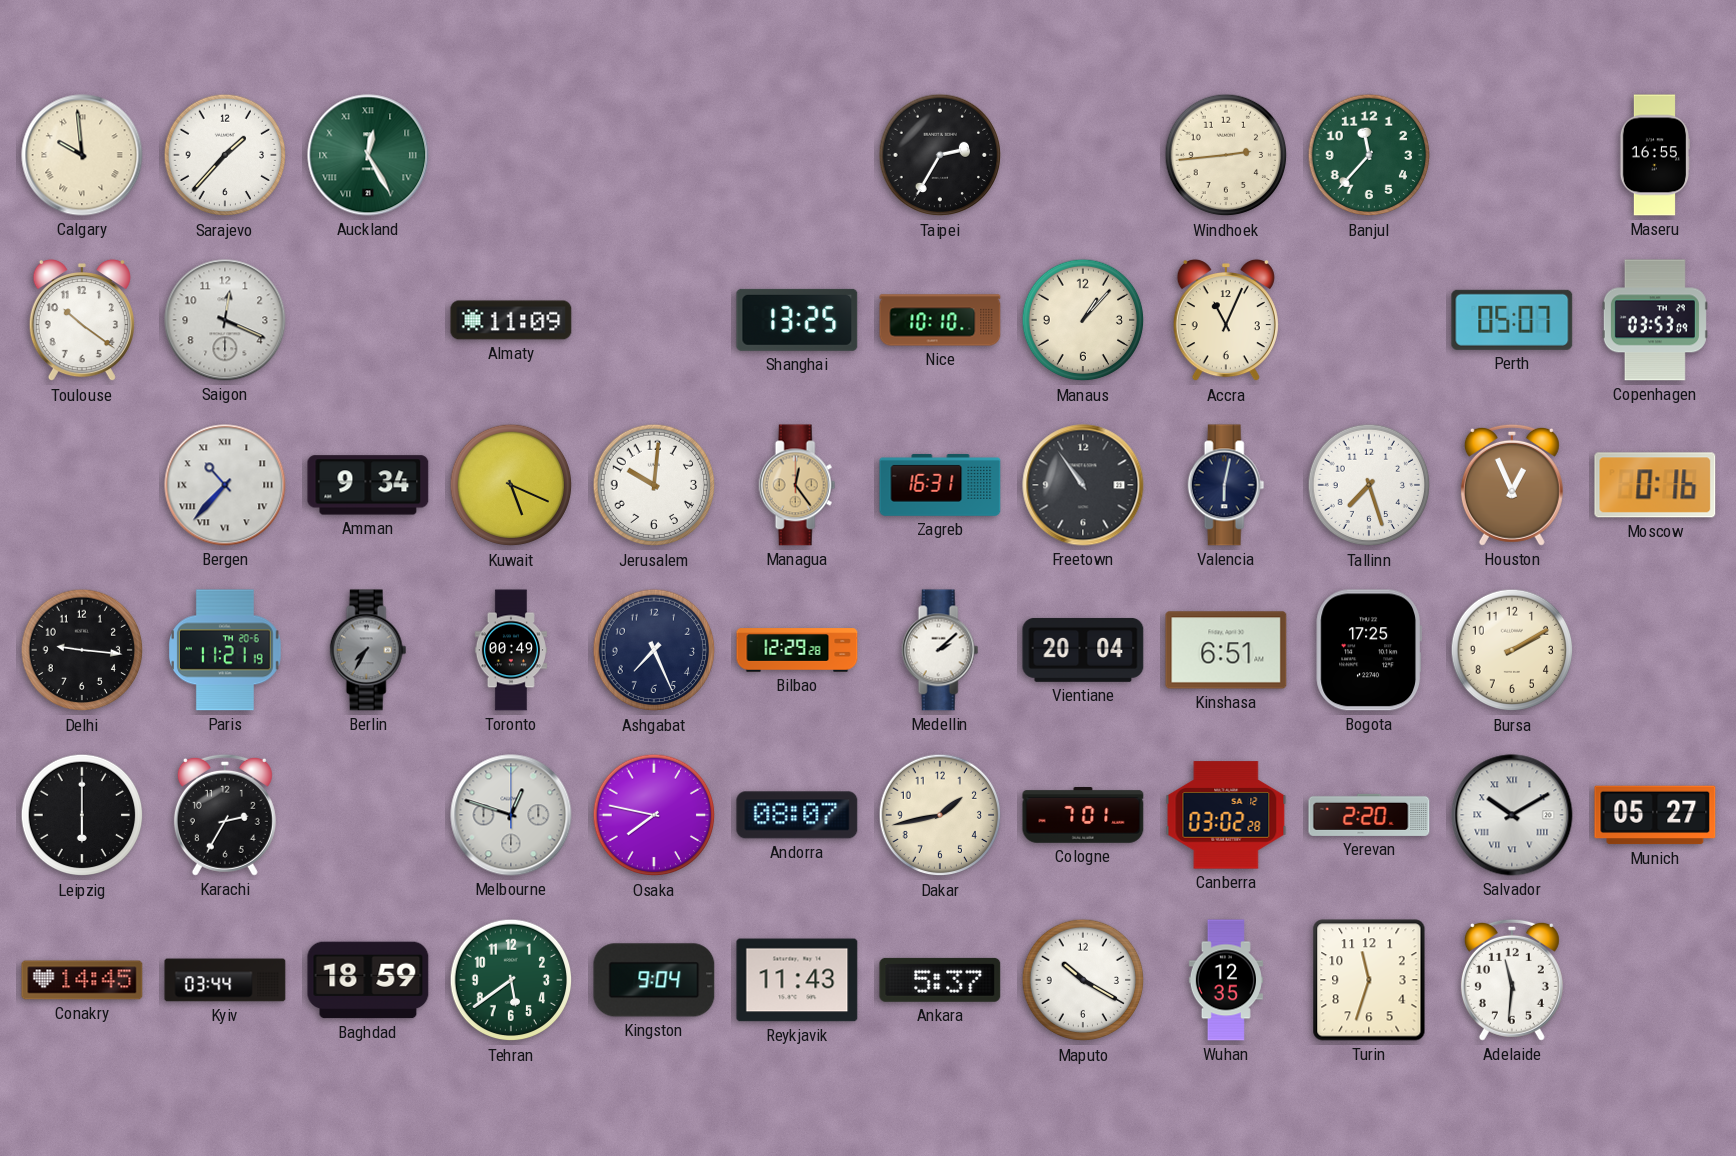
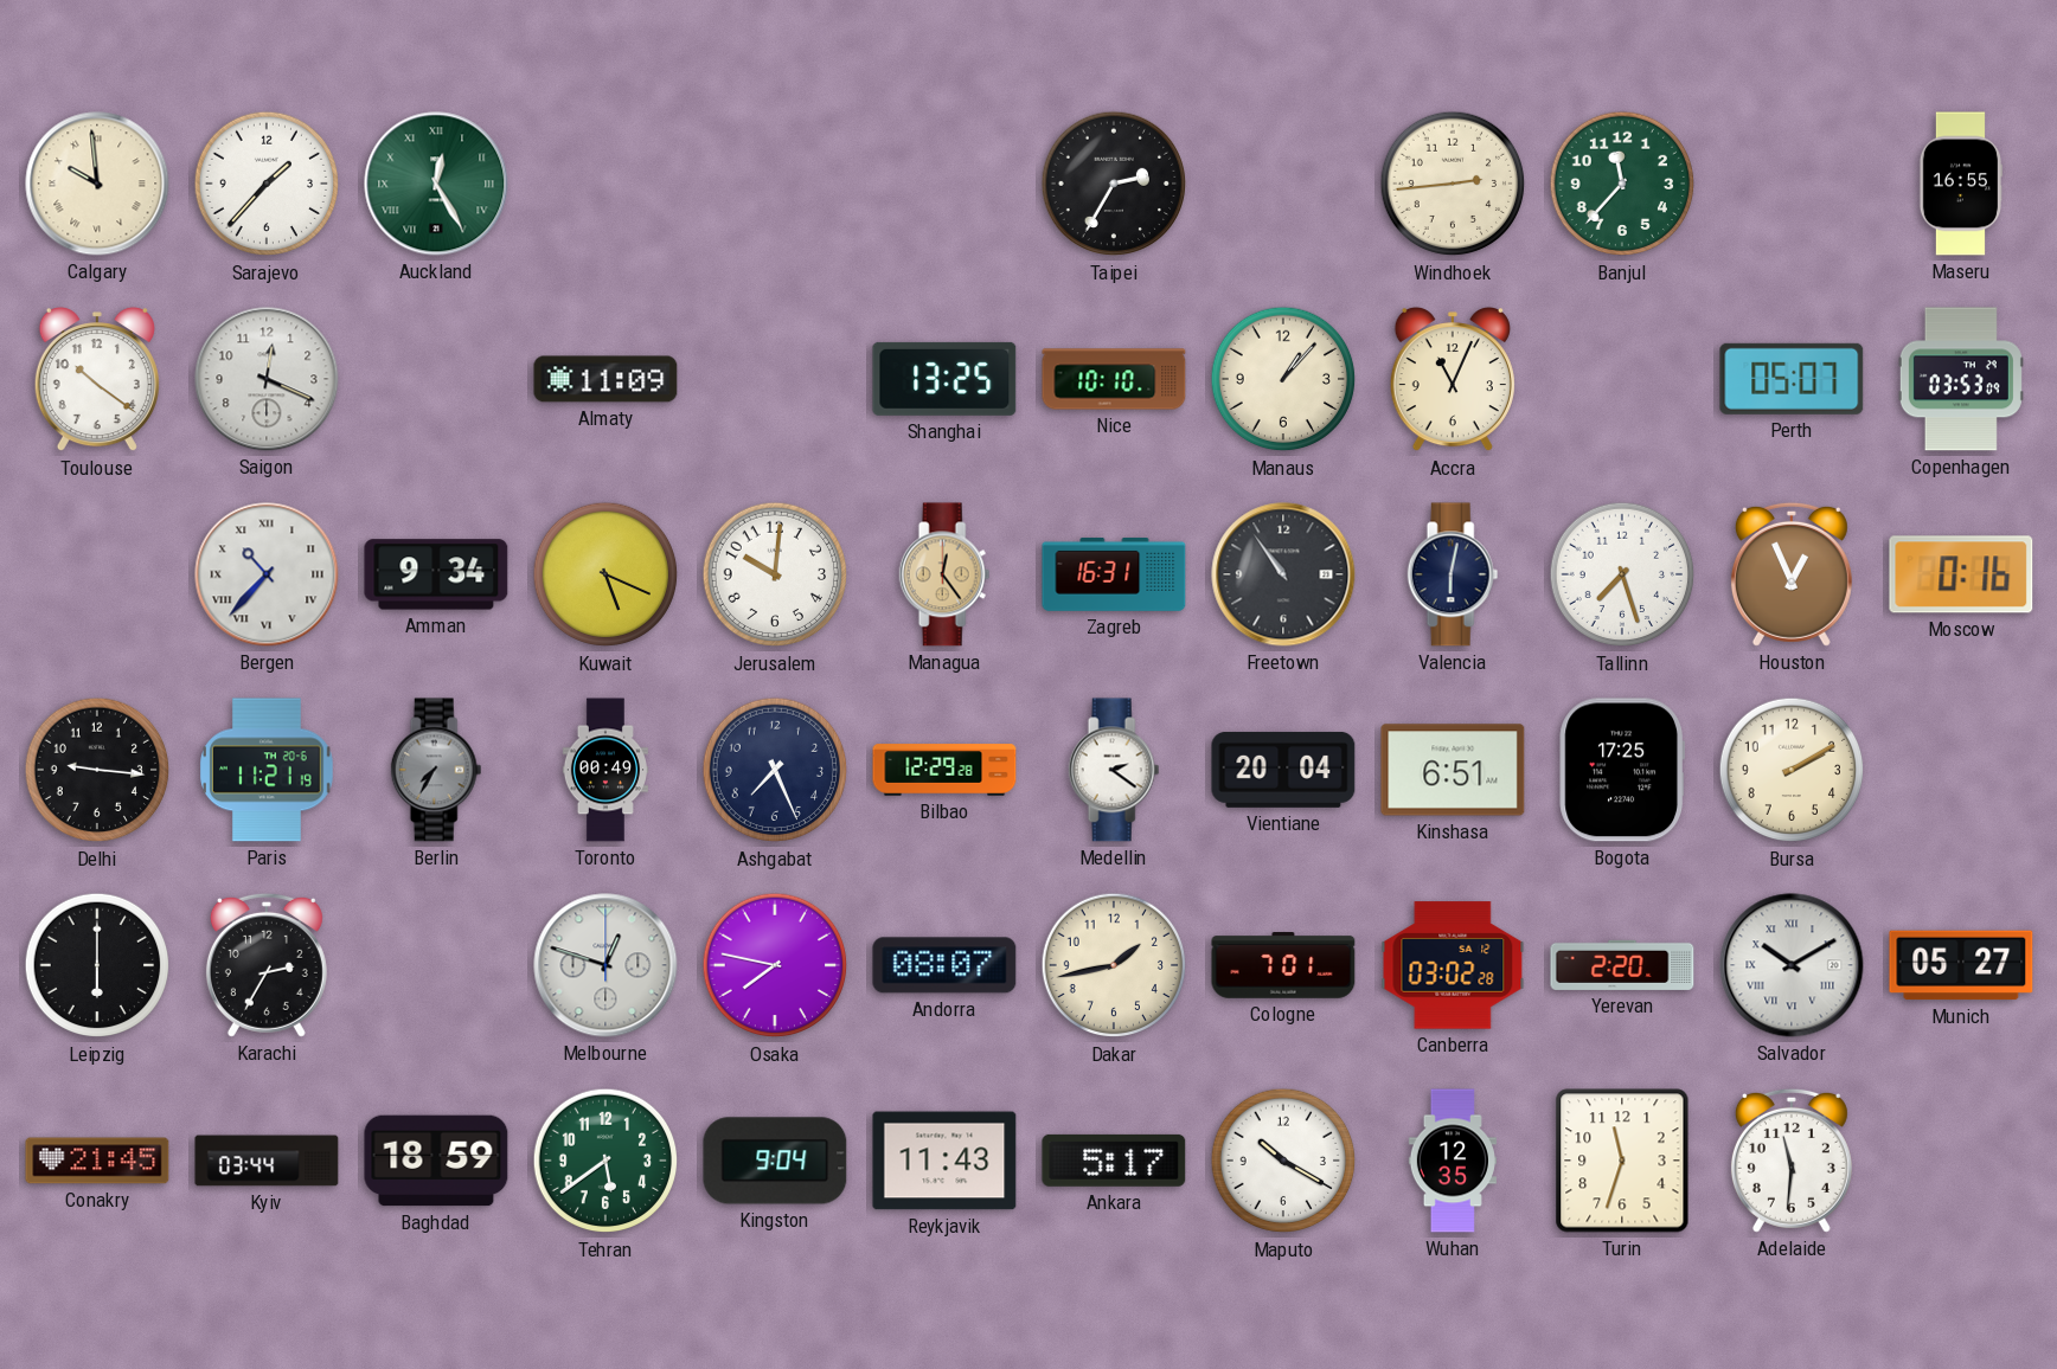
Medellin: 2:08 -> 2:21
Conakry: 14:45 -> 21:45
Ankara: 5:37 -> 5:17
